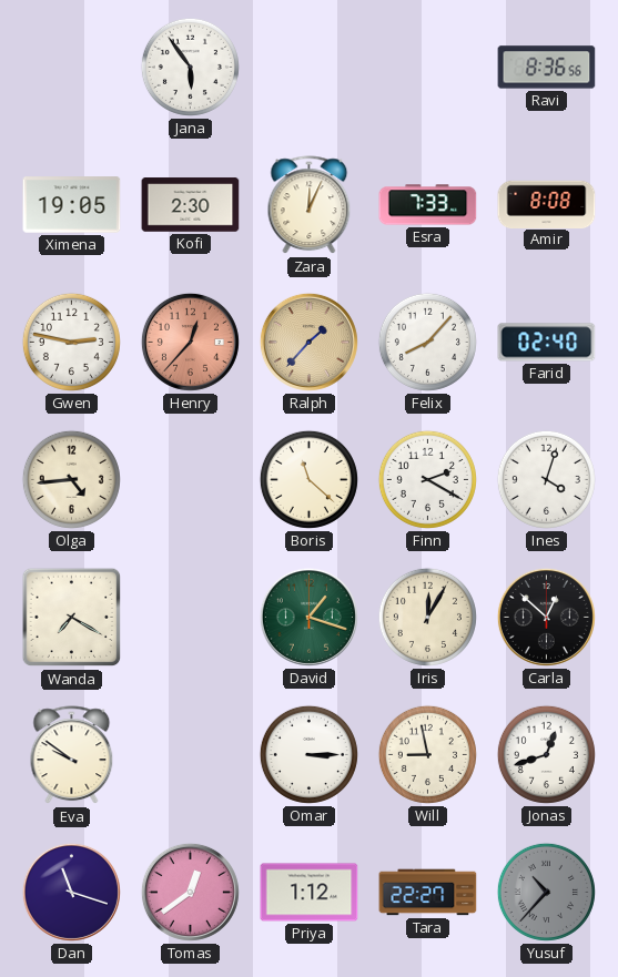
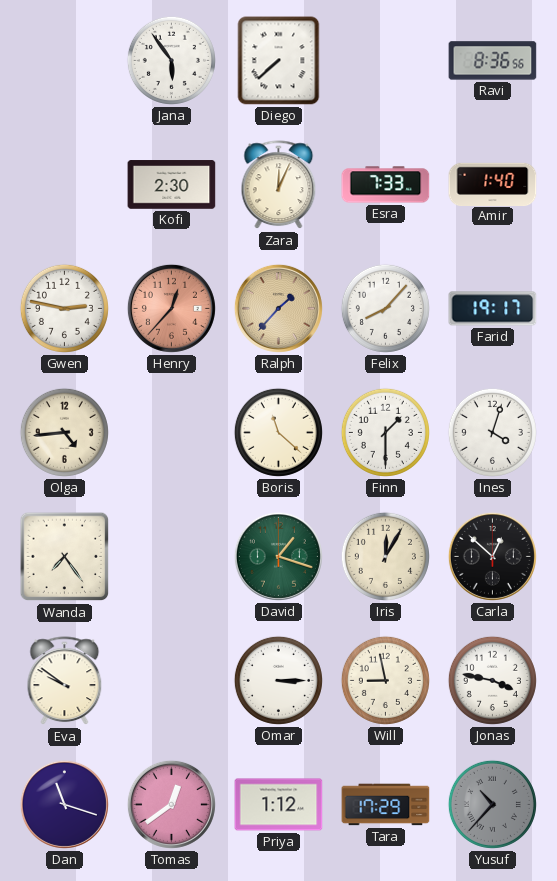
Diego: none -> 7:38
Ximena: 19:05 -> none
Amir: 8:08 -> 1:40
Farid: 02:40 -> 19:17
Finn: 2:20 -> 1:30
Wanda: 7:20 -> 7:24
Jonas: 12:42 -> 3:47
Tara: 22:27 -> 17:29
